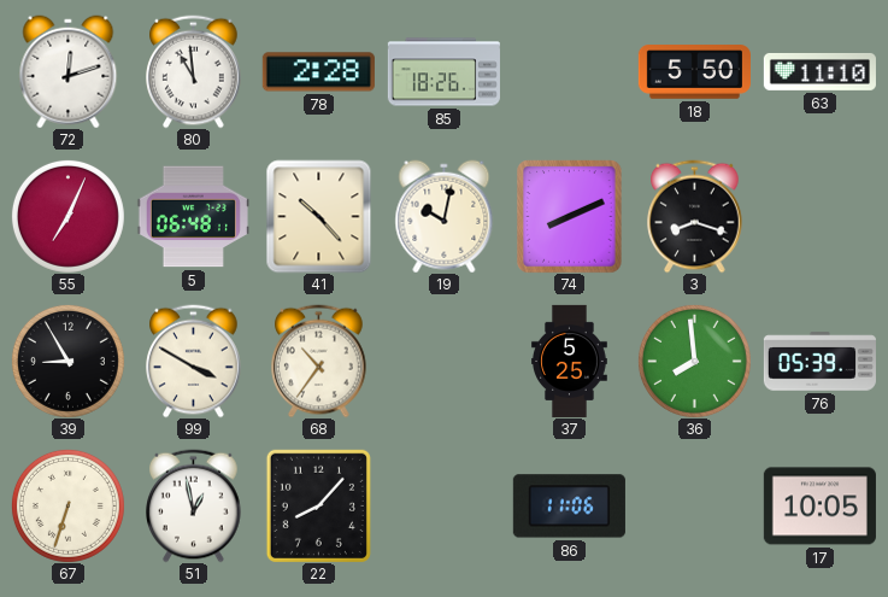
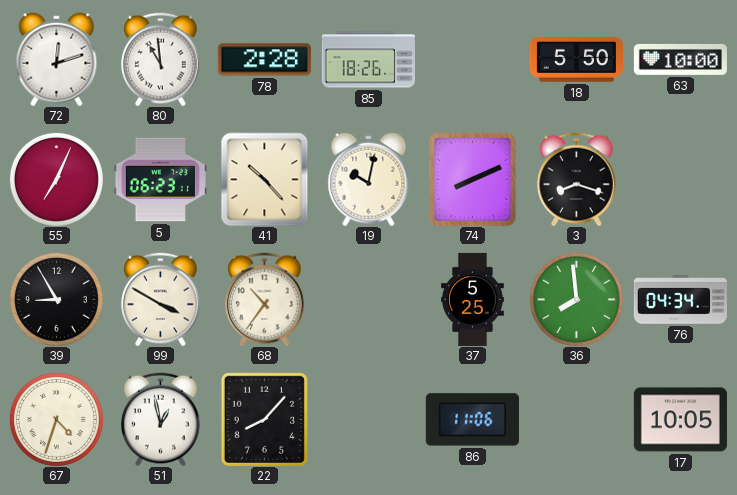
63: 11:10 -> 10:00
5: 06:48 -> 06:23
76: 05:39 -> 04:34
67: 6:33 -> 4:33
